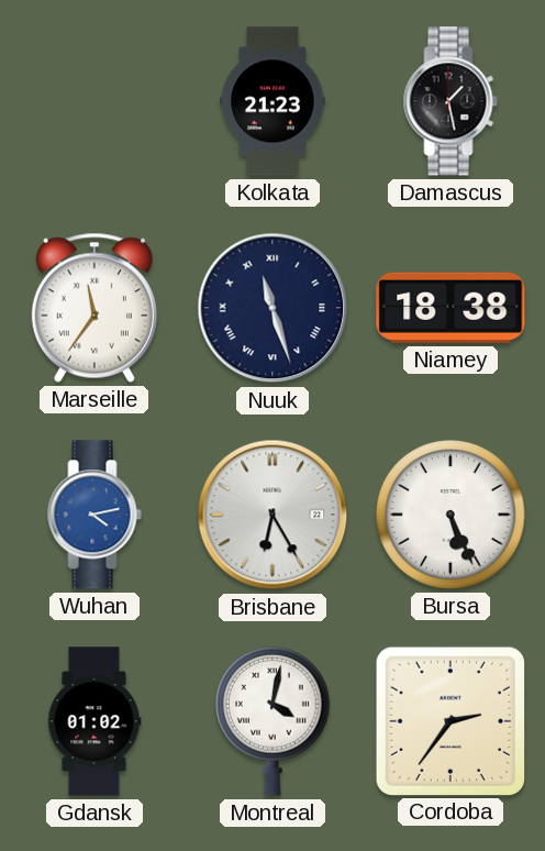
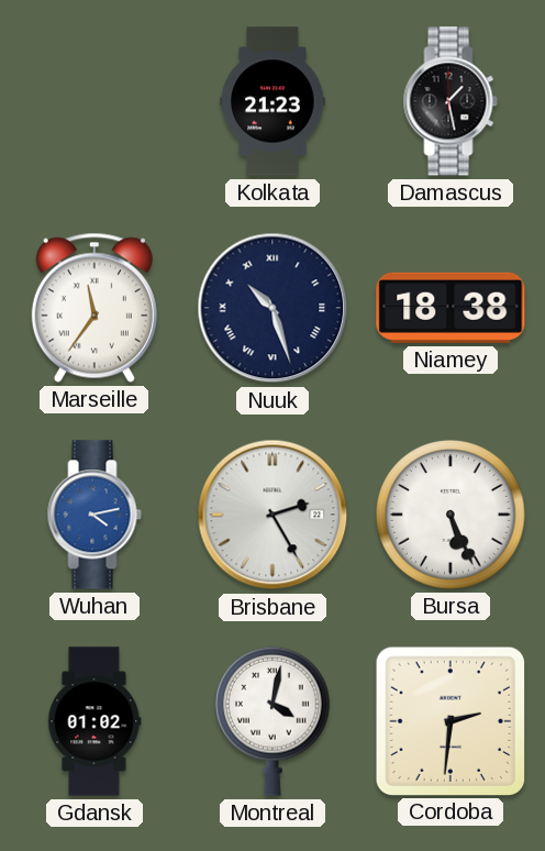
Nuuk: 11:27 -> 10:27
Brisbane: 6:25 -> 2:25
Cordoba: 2:36 -> 2:31
